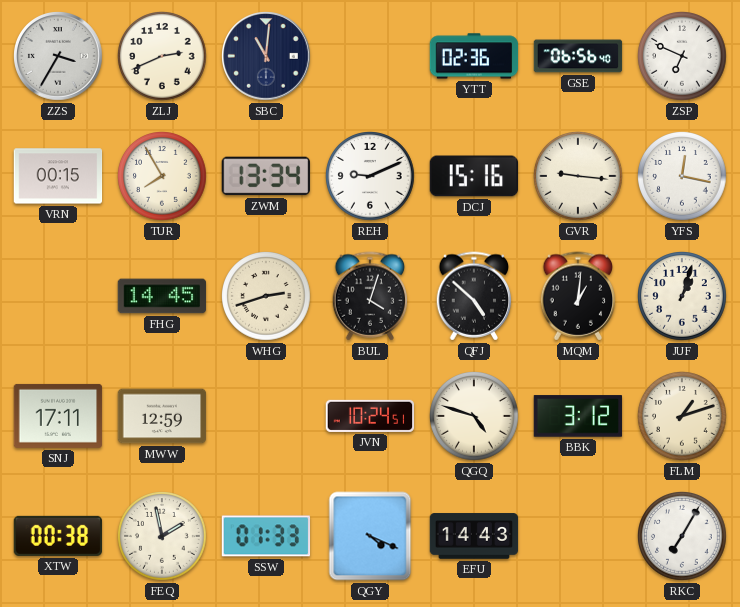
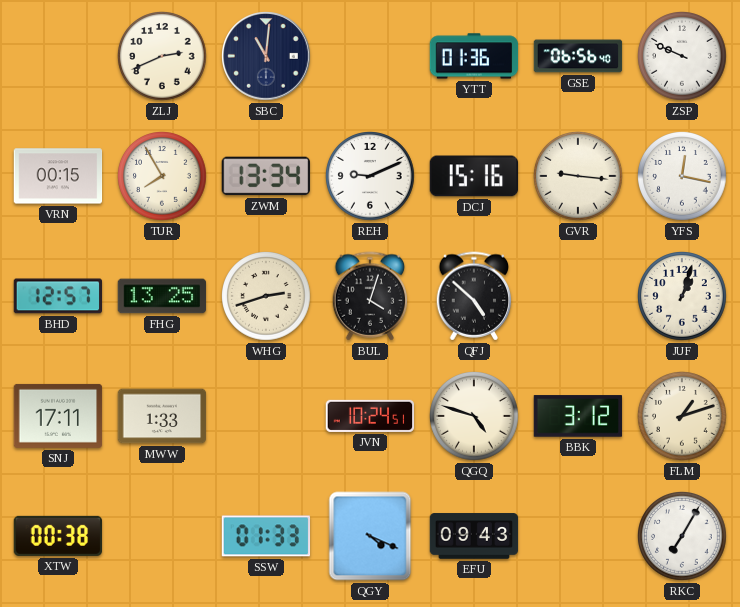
ZZS: 3:35 -> none
YTT: 02:36 -> 01:36
ZSP: 6:49 -> 9:49
BHD: none -> 12:57
FHG: 14:45 -> 13:25
MQM: 1:01 -> none
MWW: 12:59 -> 1:33
FEQ: 1:58 -> none
EFU: 14:43 -> 09:43
